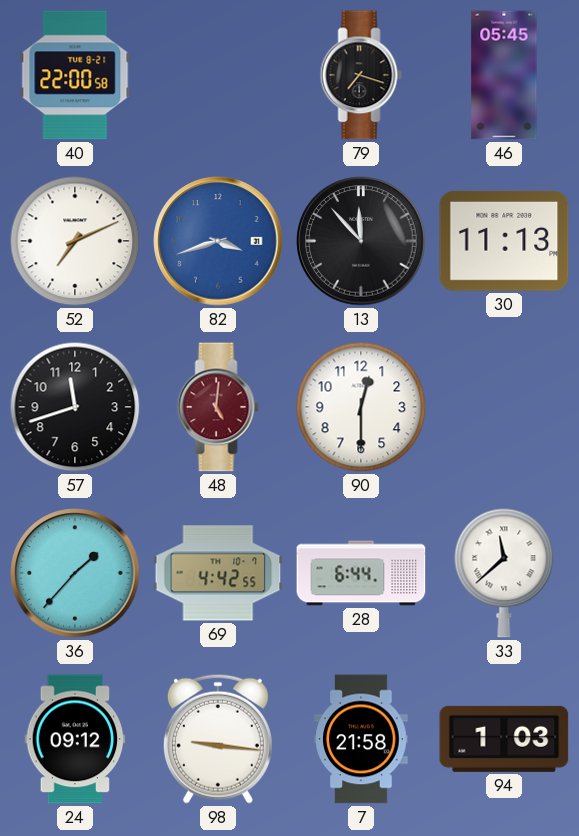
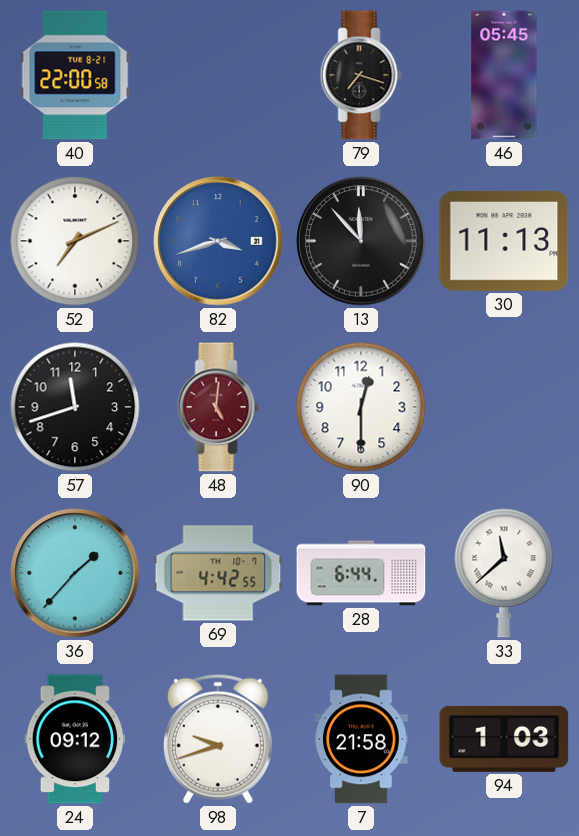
98: 9:16 -> 9:42
